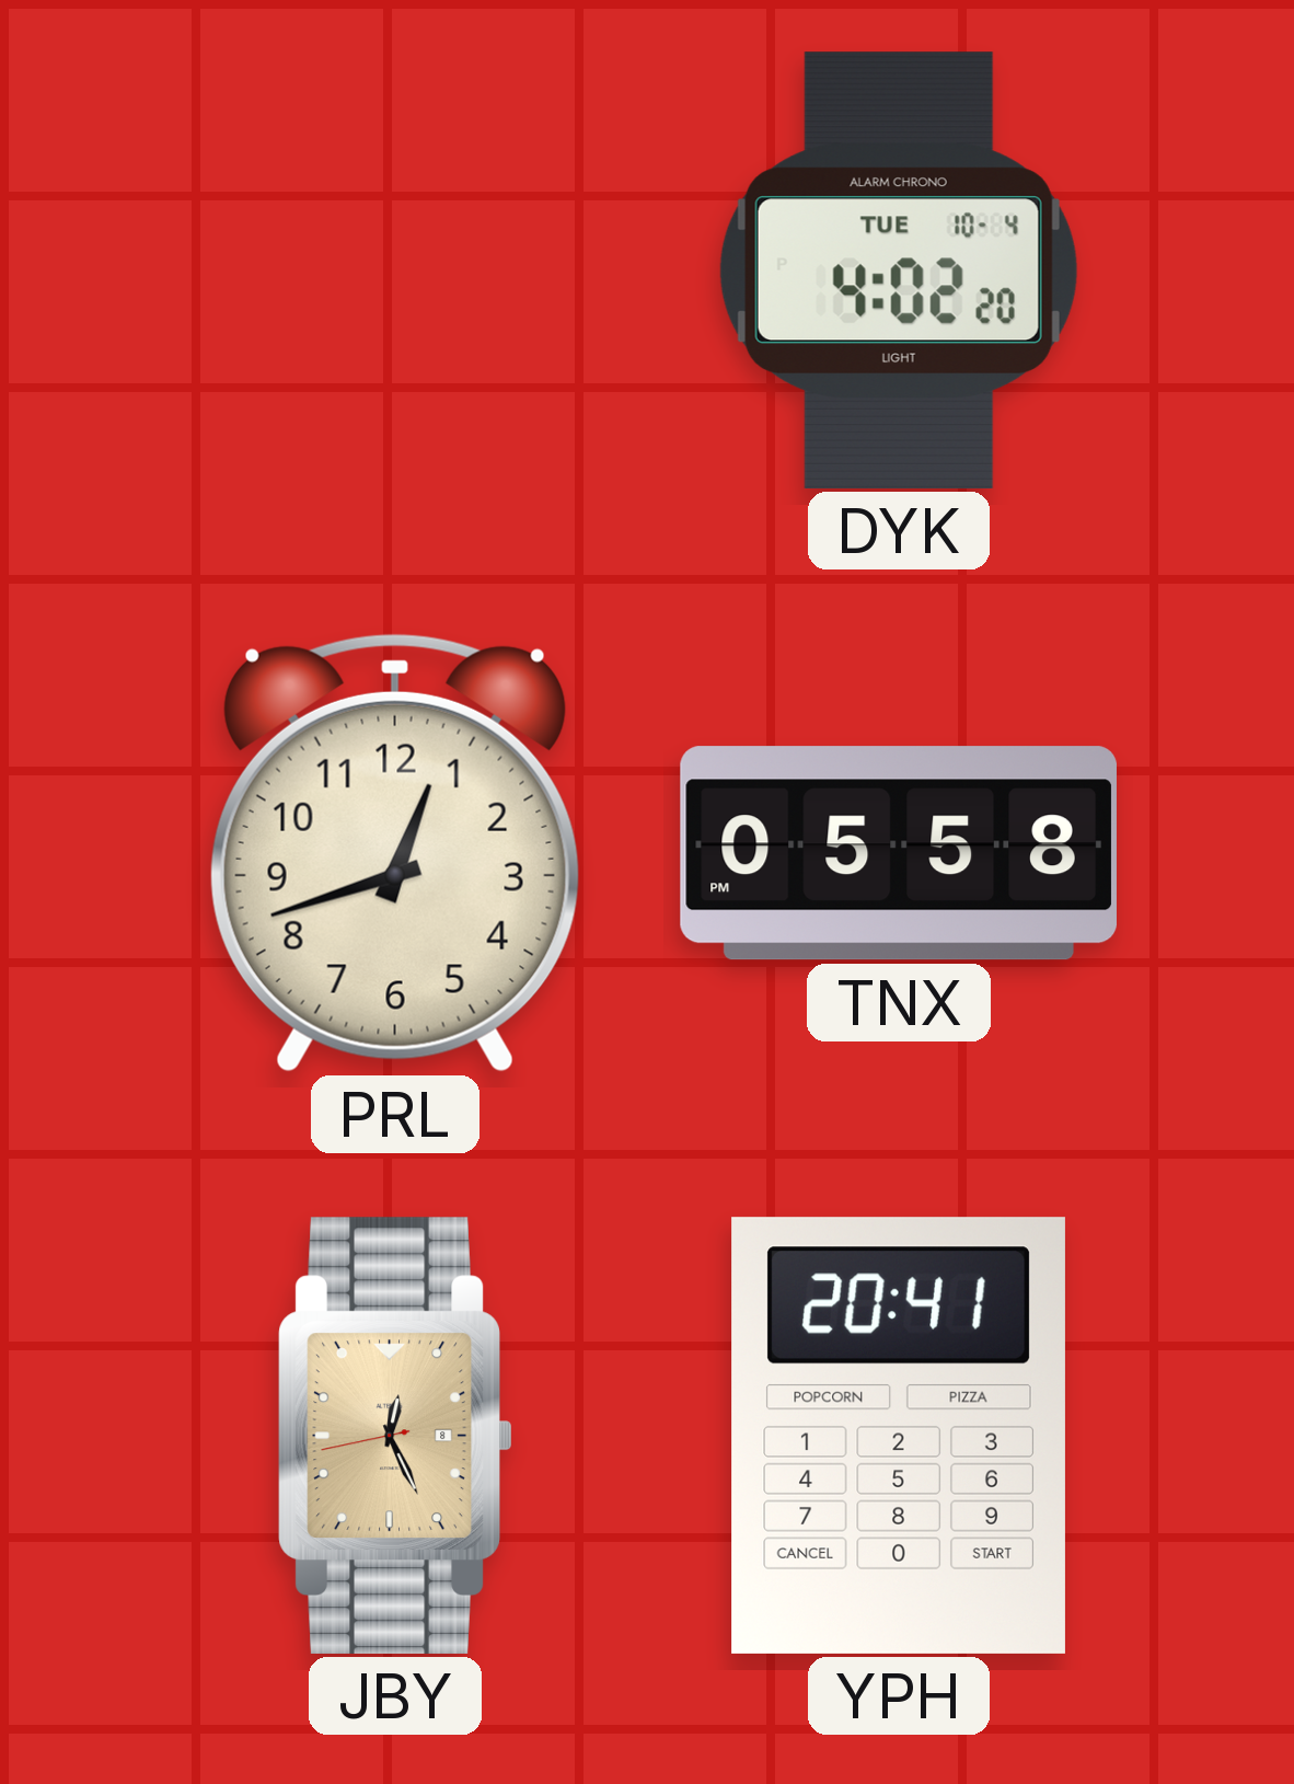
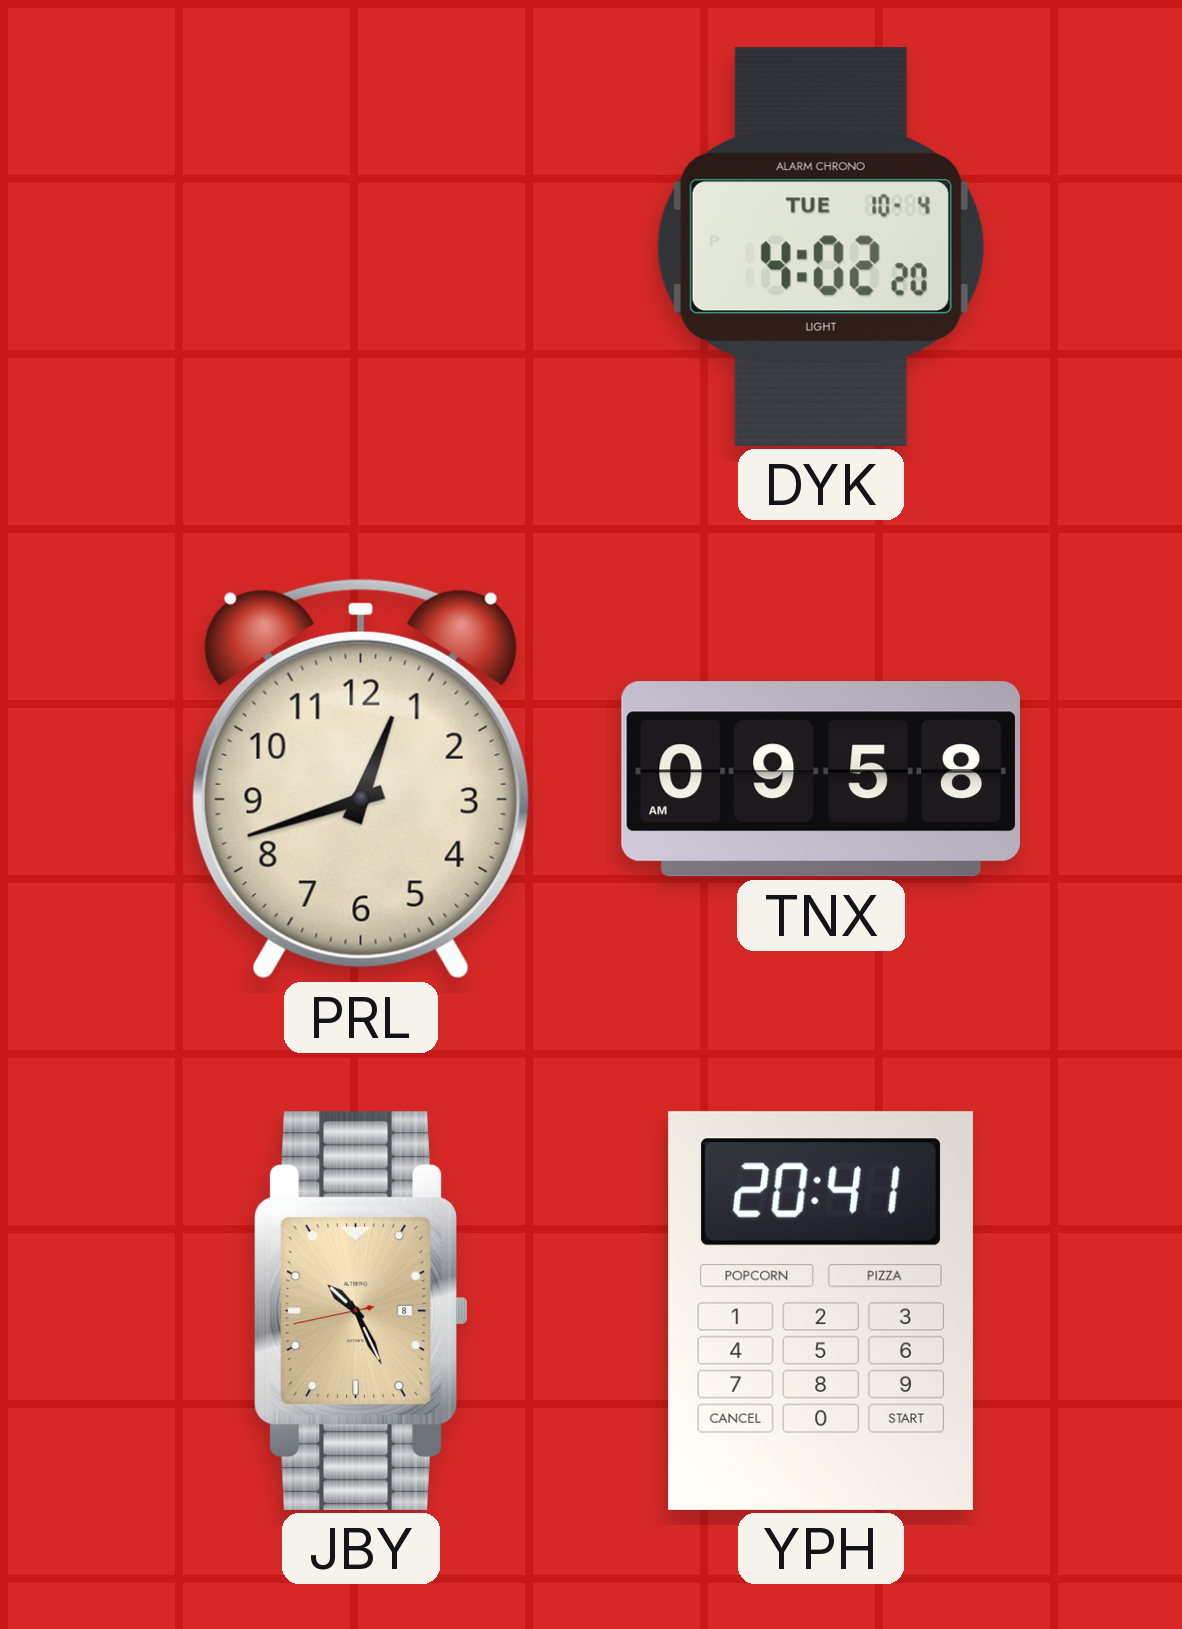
TNX: 05:58 -> 09:58
JBY: 12:25 -> 10:25
